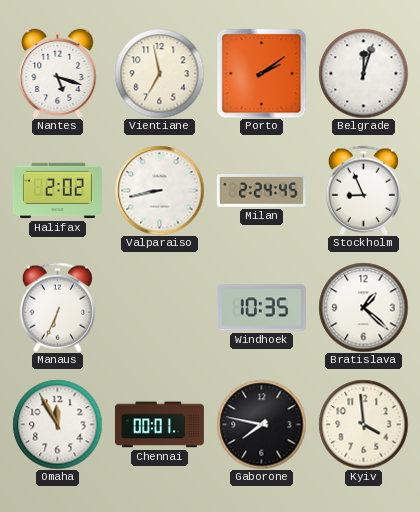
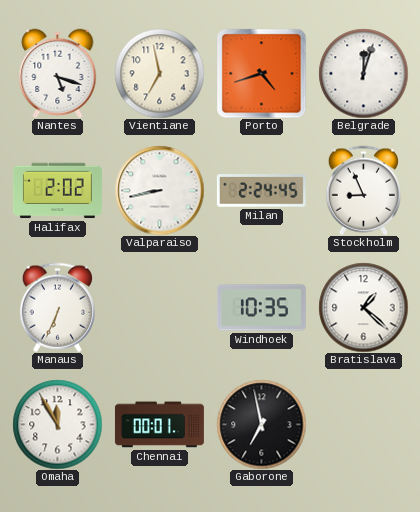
Porto: 2:09 -> 4:42
Gaborone: 7:47 -> 6:58
Kyiv: 3:59 -> none
